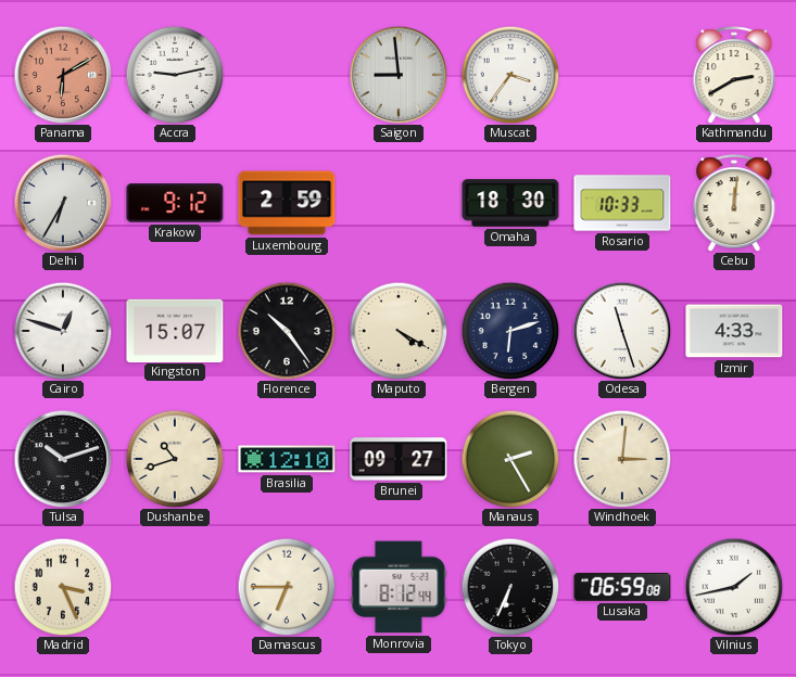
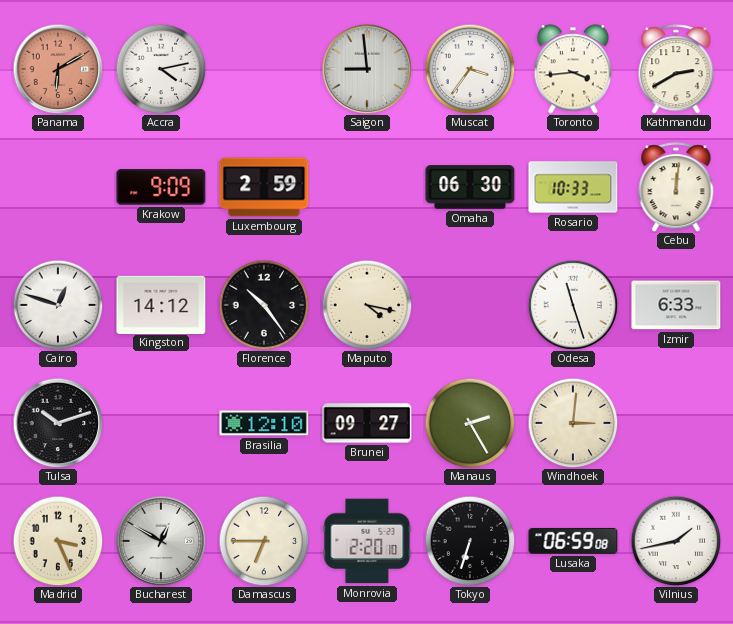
Accra: 9:13 -> 4:13
Toronto: none -> 3:44
Delhi: 6:35 -> none
Krakow: 9:12 -> 9:09
Omaha: 18:30 -> 06:30
Kingston: 15:07 -> 14:12
Maputo: 4:20 -> 4:17
Bergen: 6:12 -> none
Izmir: 4:33 -> 6:33
Dushanbe: 10:42 -> none
Bucharest: none -> 12:50
Monrovia: 8:12 -> 2:20
Tokyo: 6:34 -> 6:33
